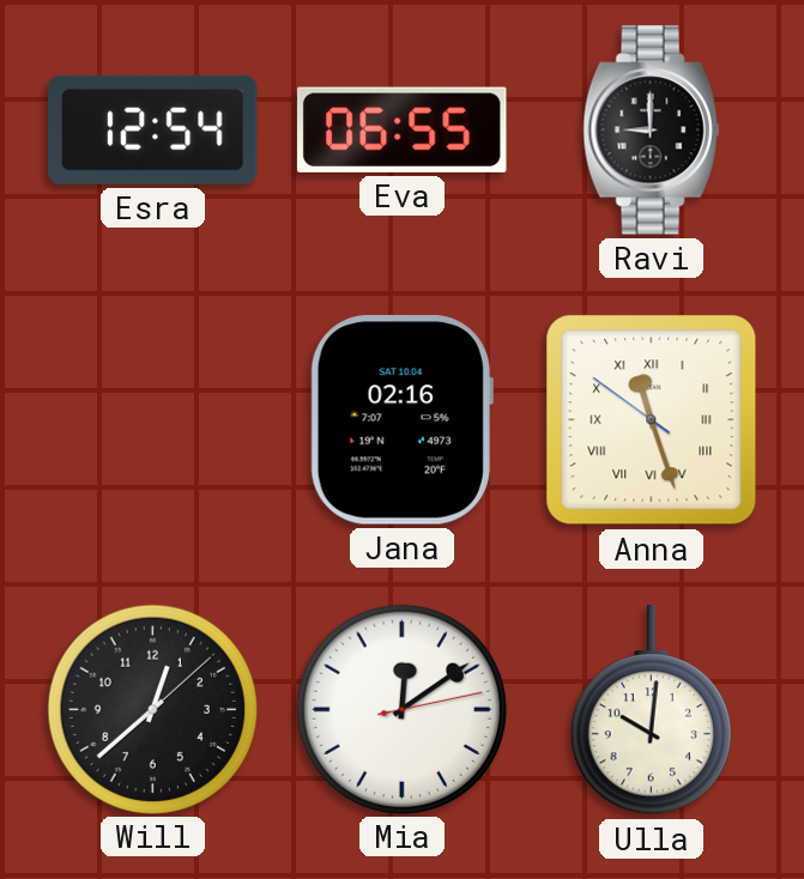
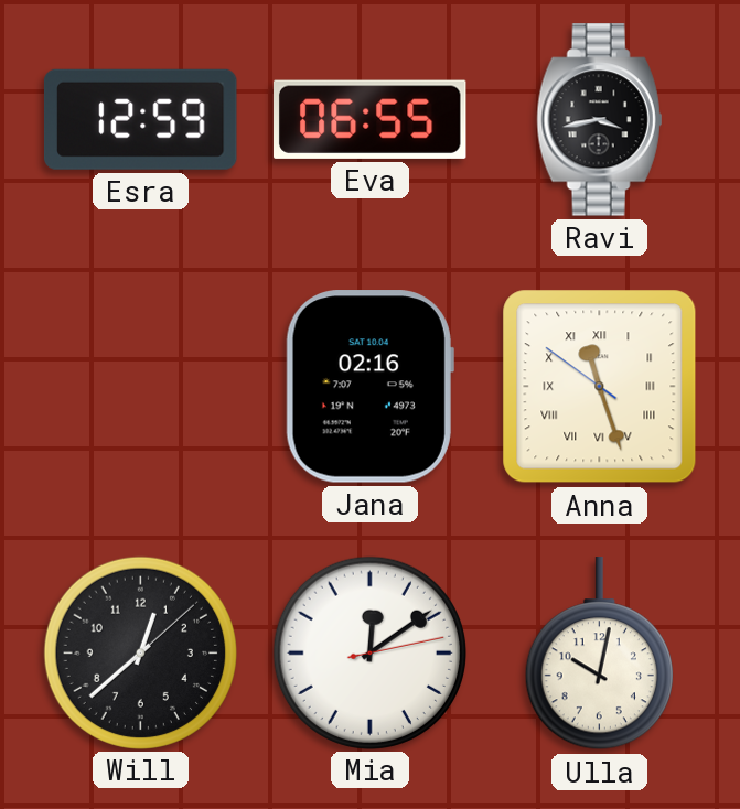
Esra: 12:54 -> 12:59
Ravi: 9:00 -> 3:43
Ulla: 10:01 -> 10:02
